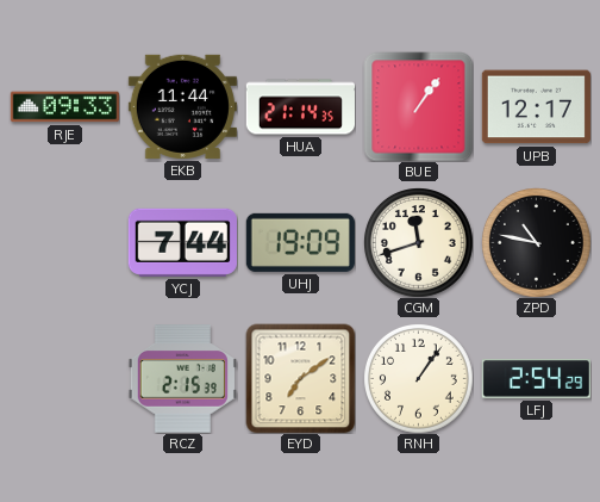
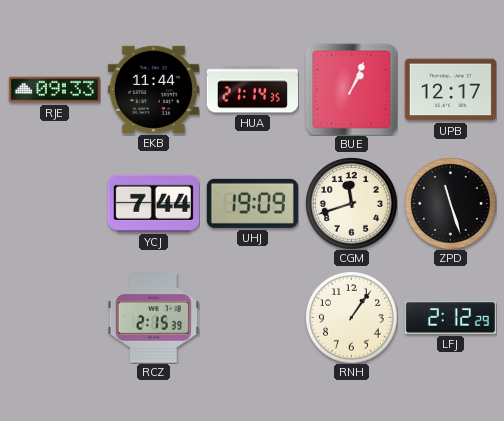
BUE: 1:06 -> 1:04
ZPD: 10:47 -> 11:27
EYD: 7:09 -> none
LFJ: 2:54 -> 2:12
